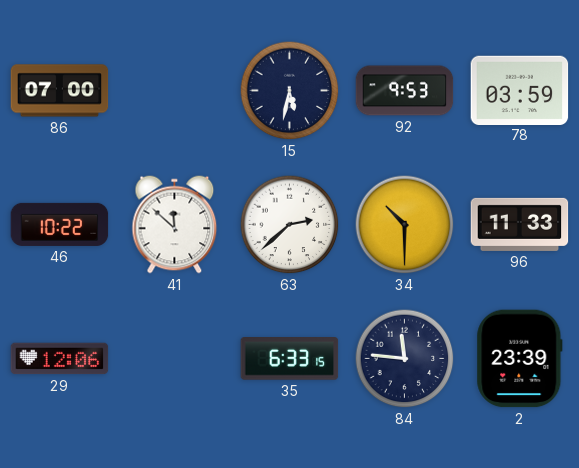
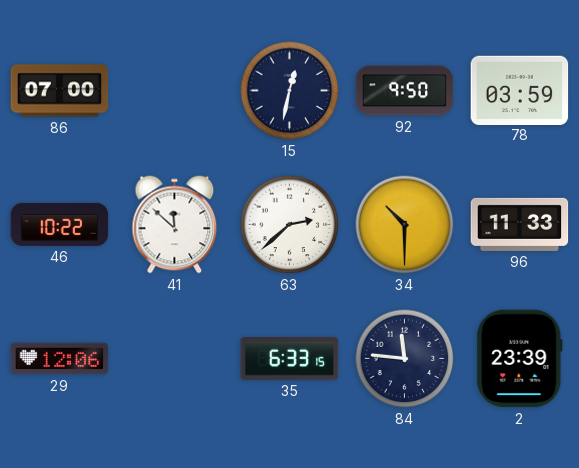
15: 5:32 -> 12:32
92: 9:53 -> 9:50
